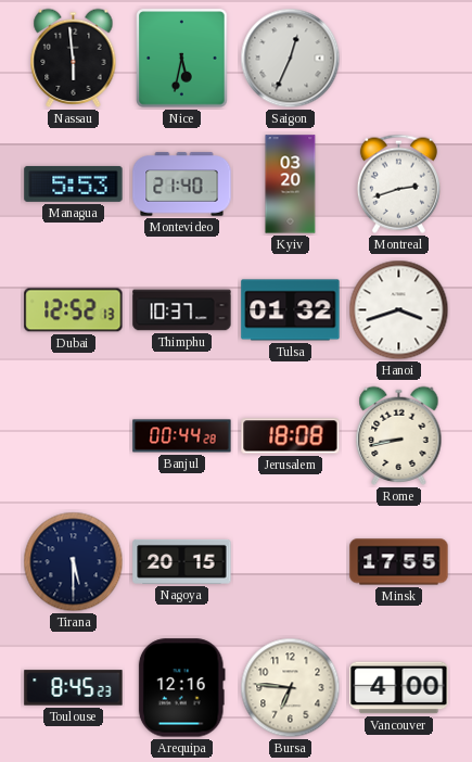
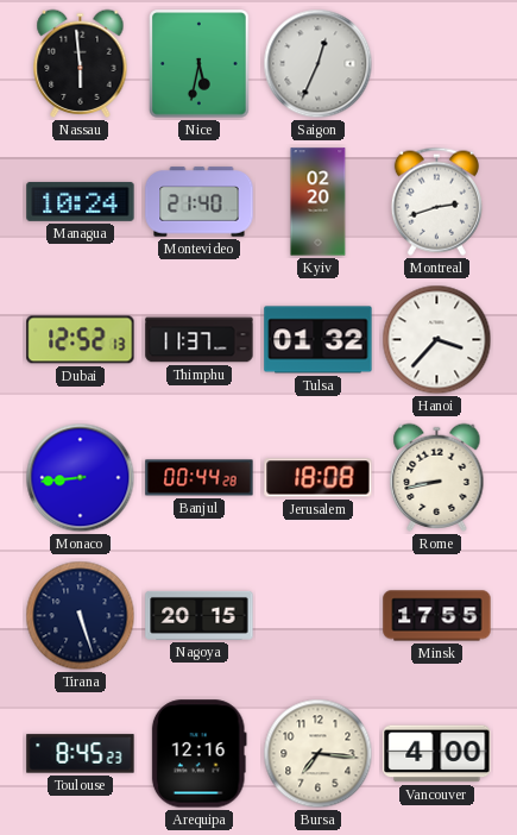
Managua: 5:53 -> 10:24
Kyiv: 03:20 -> 02:20
Thimphu: 10:37 -> 11:37
Hanoi: 3:42 -> 3:37
Monaco: none -> 8:44
Tirana: 5:30 -> 5:27
Bursa: 6:46 -> 7:16
